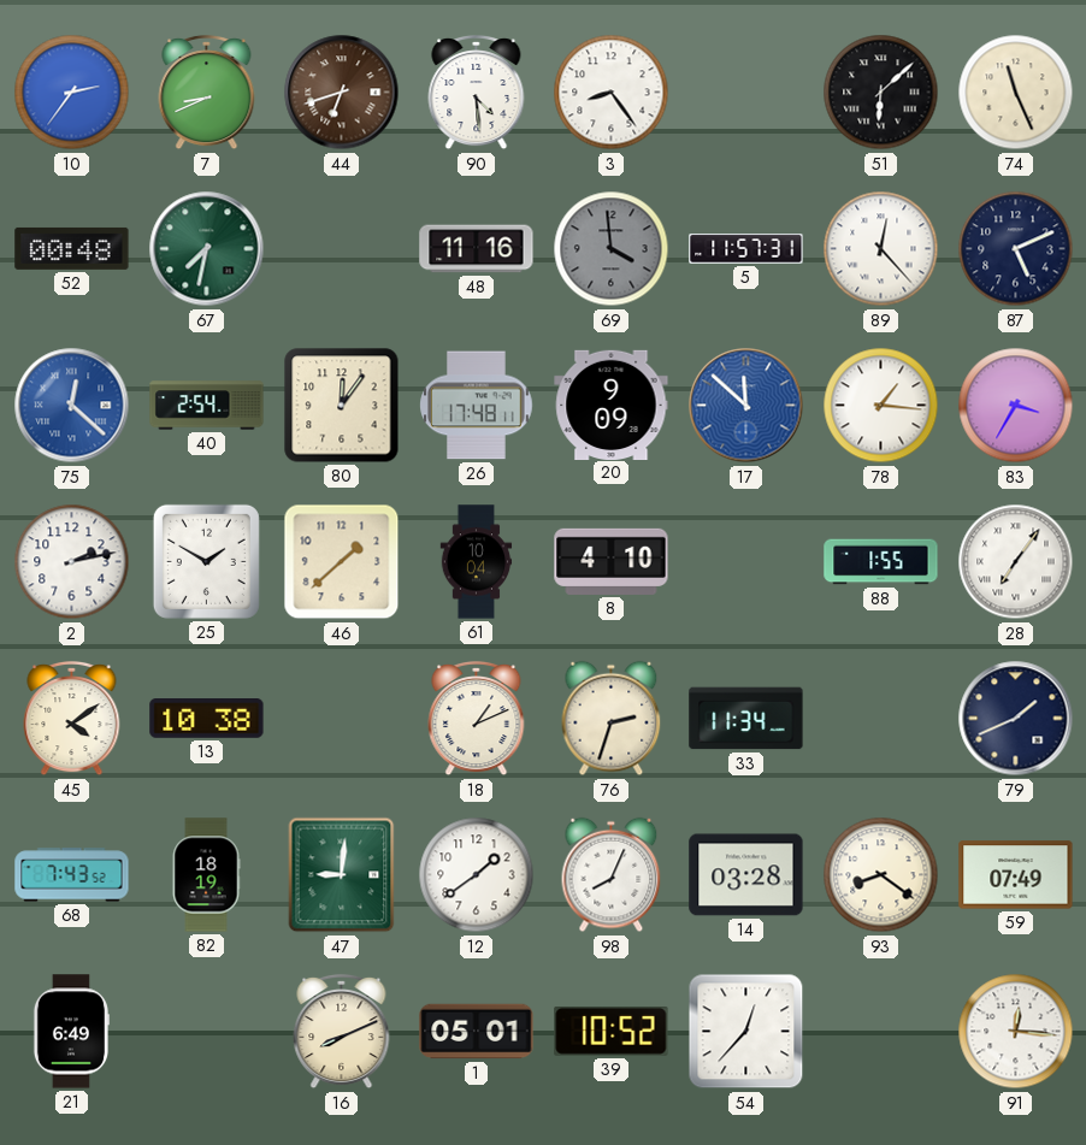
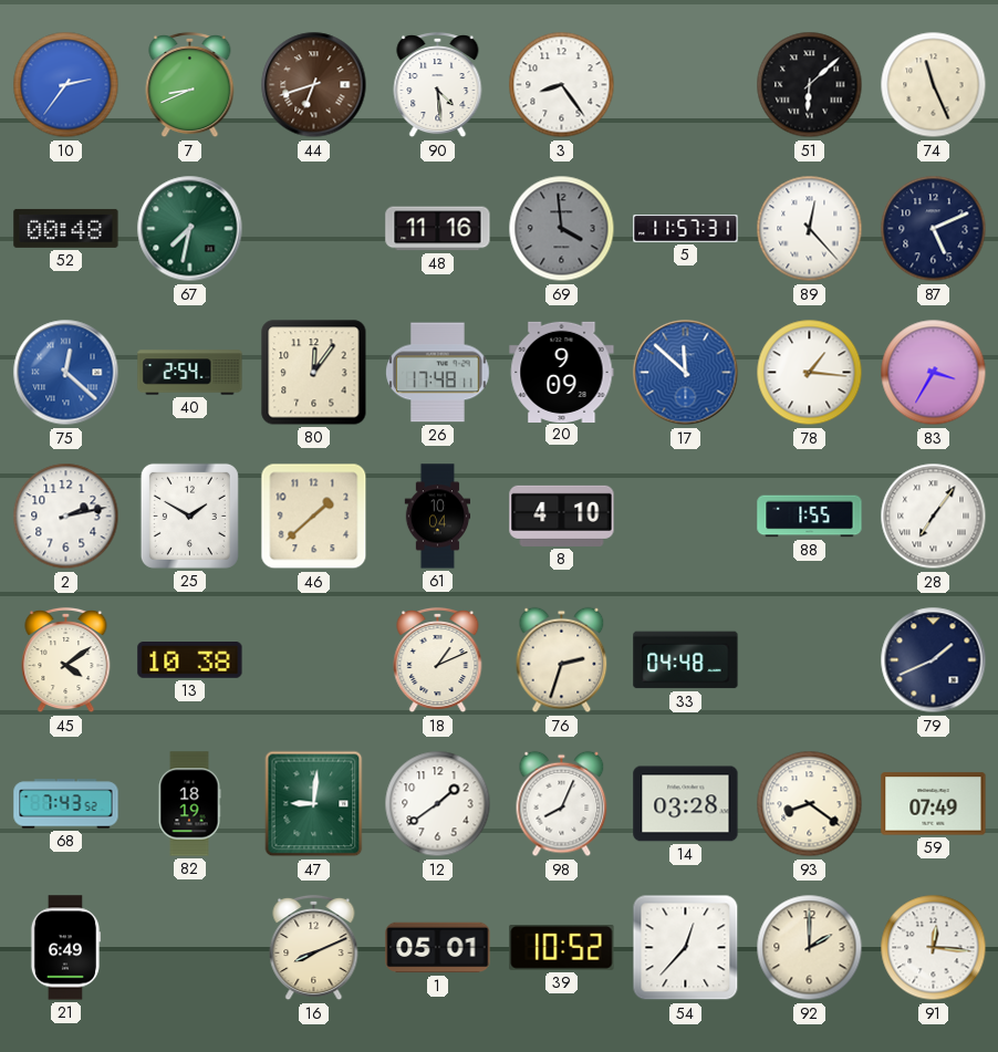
33: 11:34 -> 04:48
92: none -> 2:00
